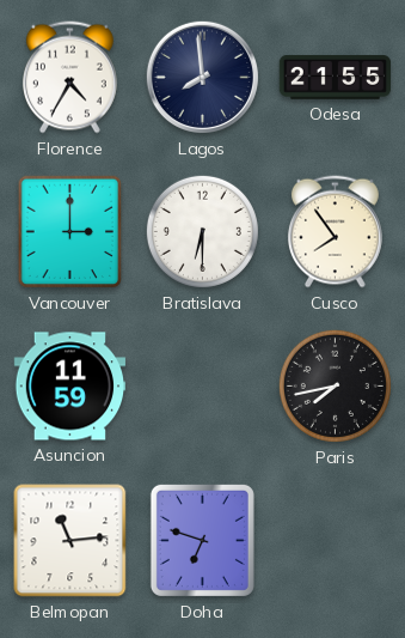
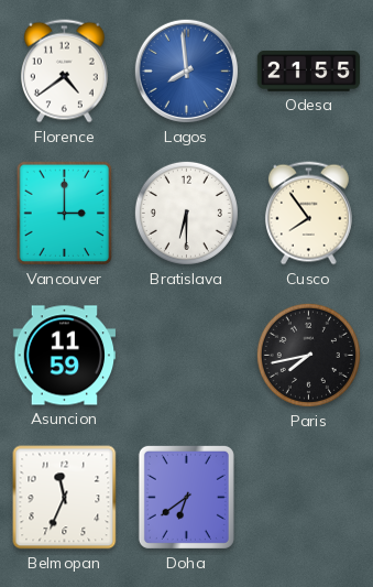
Florence: 4:35 -> 4:39
Lagos dial: navy -> blue
Belmopan: 11:14 -> 11:34
Doha: 6:48 -> 6:39
